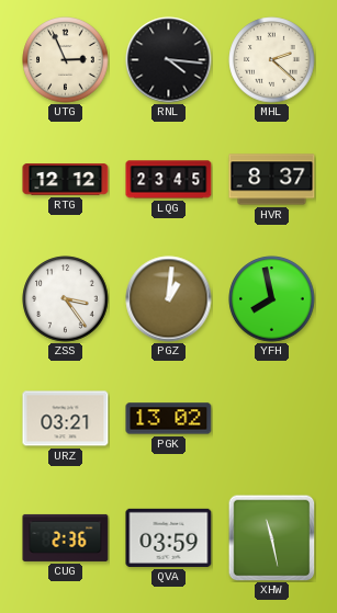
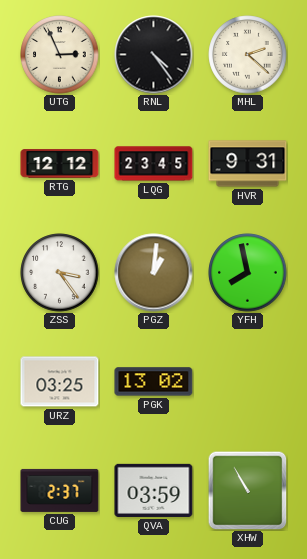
RNL: 4:16 -> 4:24
HVR: 8:37 -> 9:31
URZ: 03:21 -> 03:25
CUG: 2:36 -> 2:37
XHW: 11:28 -> 10:55
